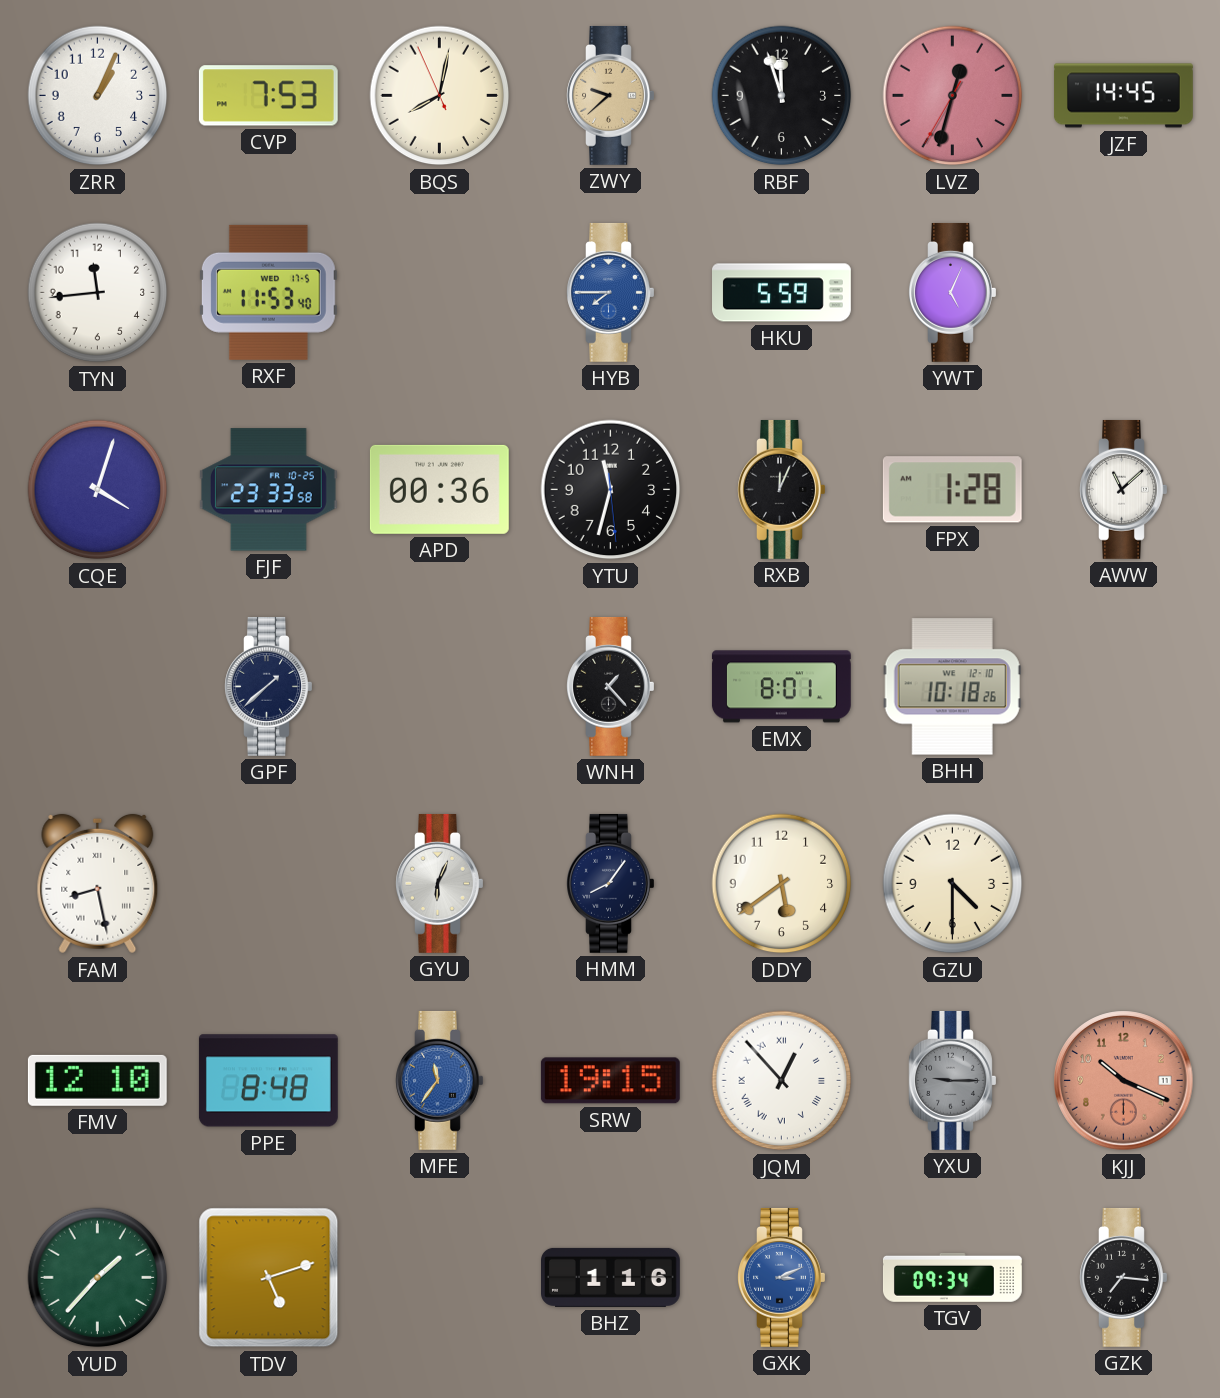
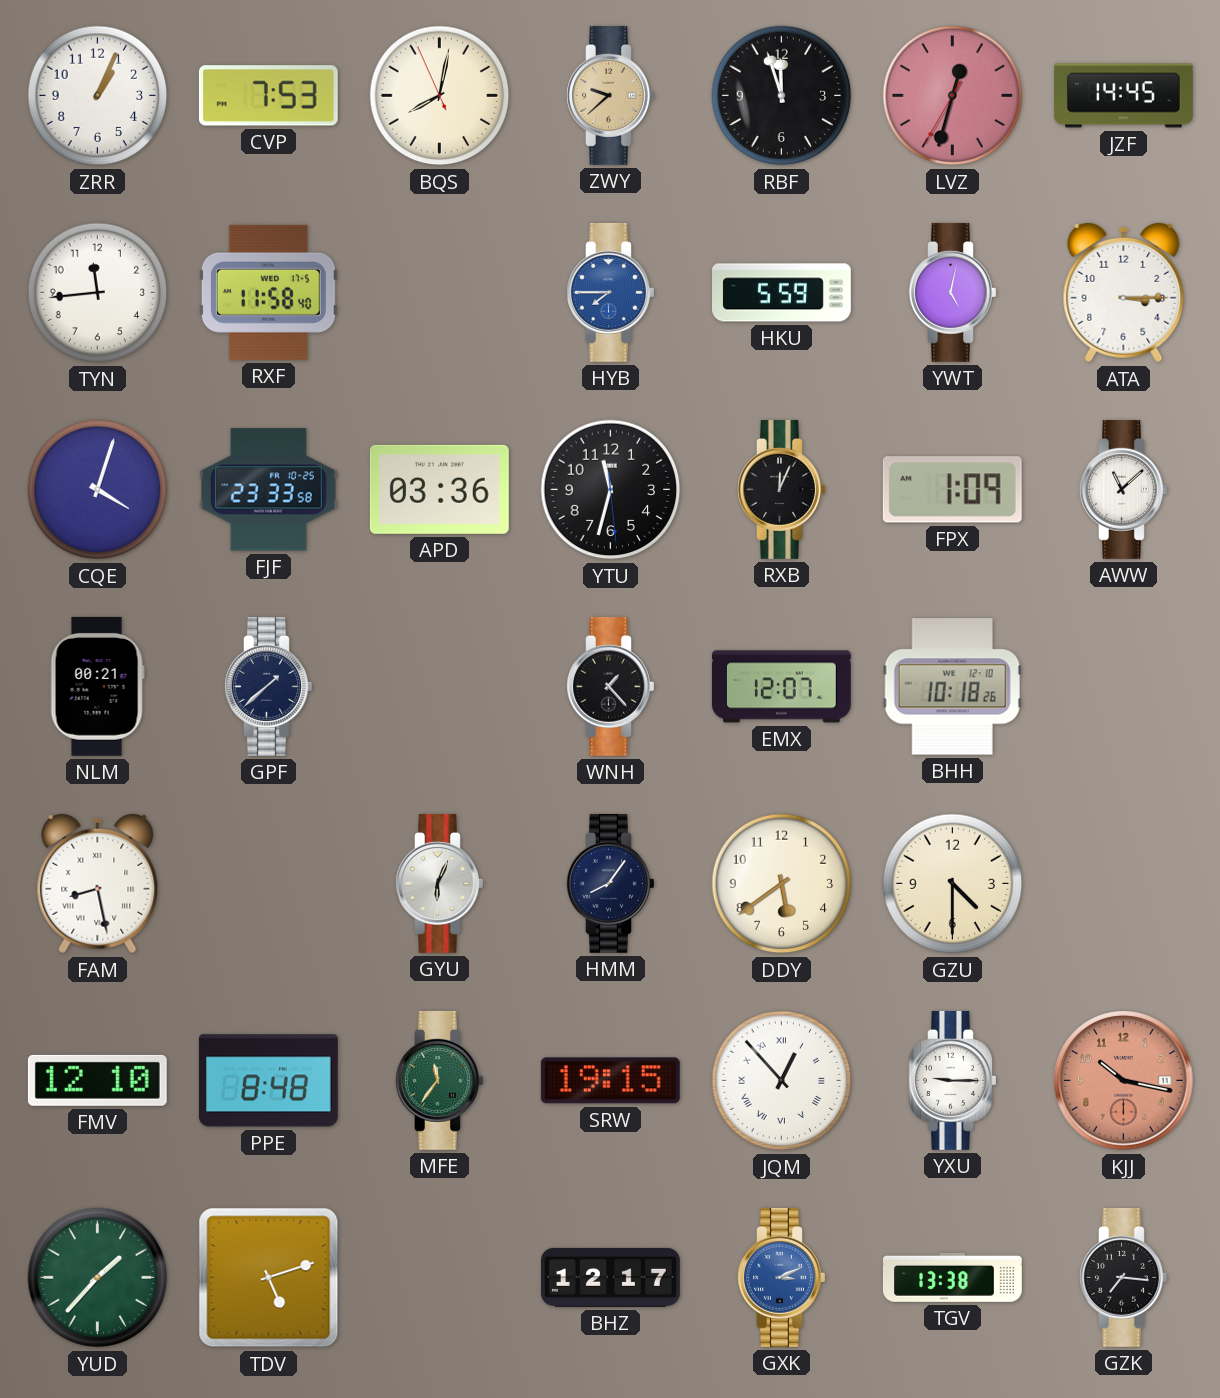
RXF: 11:53 -> 11:58
YWT: 5:04 -> 5:02
ATA: none -> 3:15
APD: 00:36 -> 03:36
FPX: 1:28 -> 1:09
NLM: none -> 00:21
EMX: 8:01 -> 12:07
MFE dial: blue -> green
YXU dial: grey -> white
KJJ: 10:19 -> 10:17
BHZ: 1:16 -> 12:17
TGV: 09:34 -> 13:38
